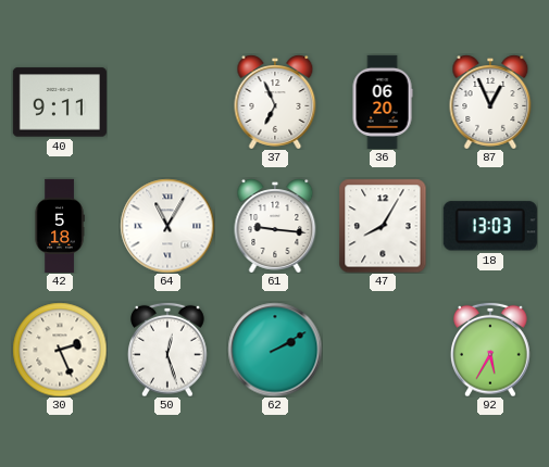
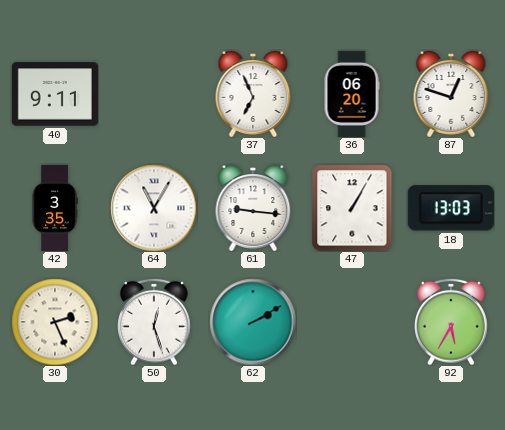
87: 12:56 -> 12:48
42: 5:18 -> 3:35
47: 8:05 -> 1:05
